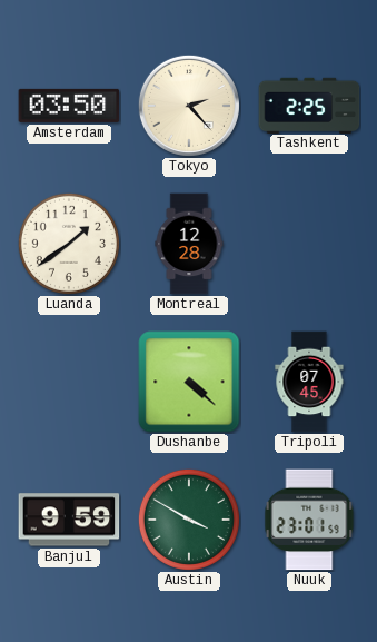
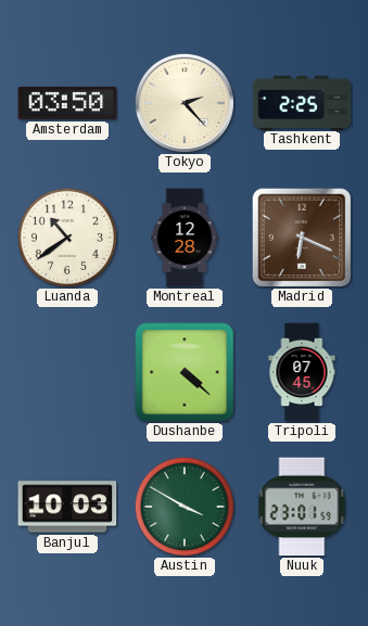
Luanda: 1:39 -> 10:39
Madrid: none -> 6:19
Banjul: 9:59 -> 10:03
